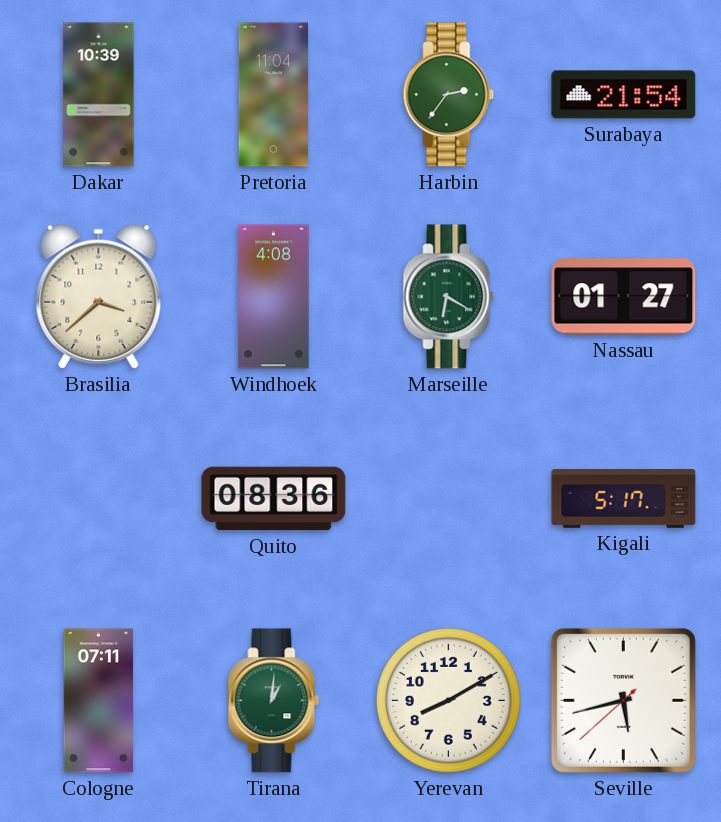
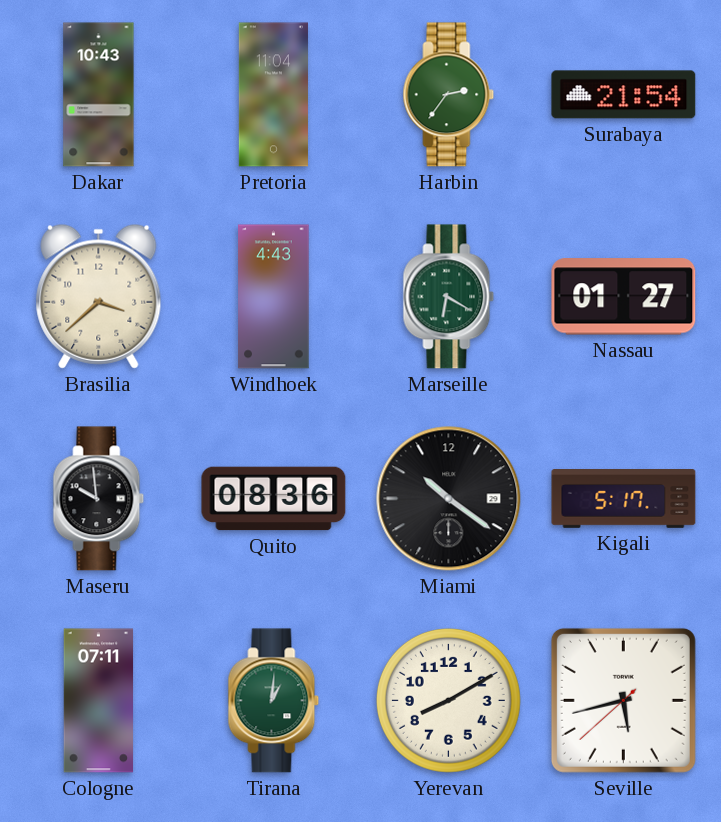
Dakar: 10:39 -> 10:43
Windhoek: 4:08 -> 4:43
Maseru: none -> 9:59
Miami: none -> 10:21
